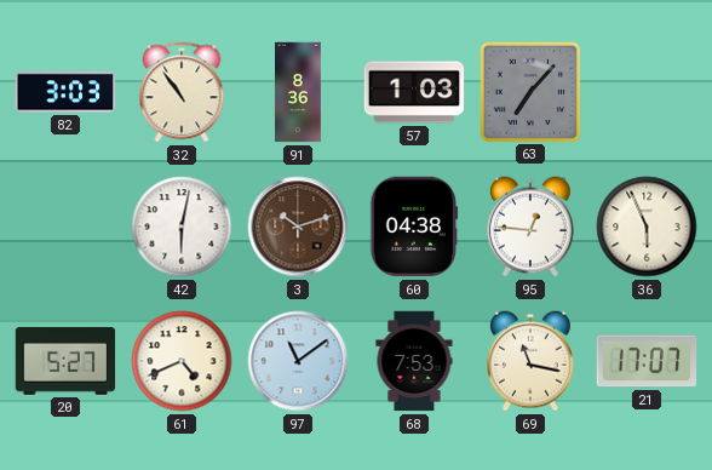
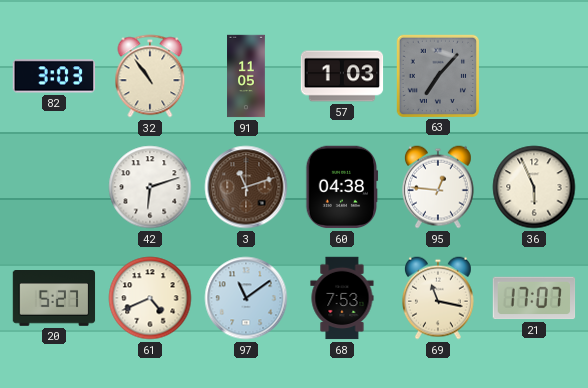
91: 8:36 -> 11:05
42: 6:02 -> 6:12
3: 10:12 -> 11:12
